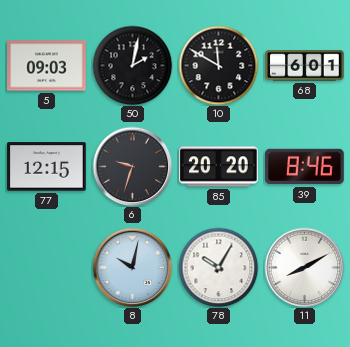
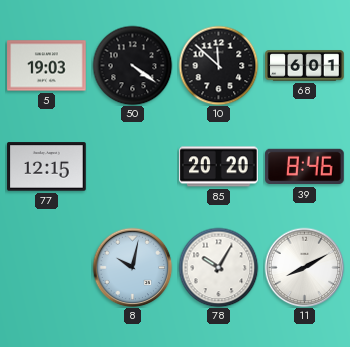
5: 09:03 -> 19:03
50: 2:02 -> 4:21
10: 11:50 -> 11:52
6: 9:33 -> none
